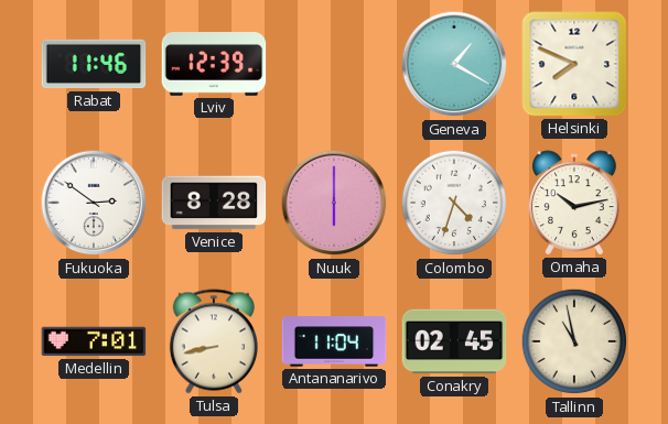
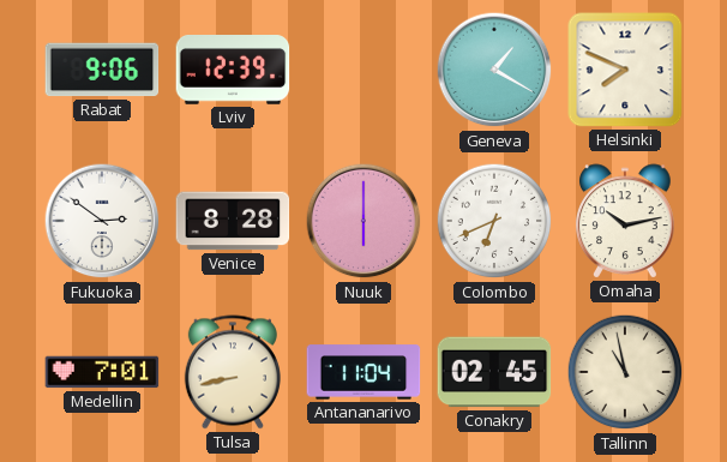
Rabat: 11:46 -> 9:06
Colombo: 4:33 -> 6:41
